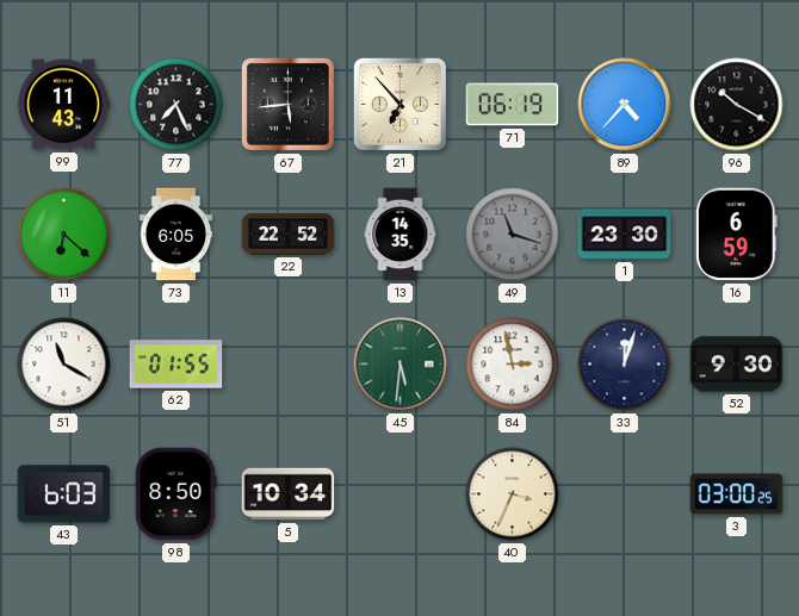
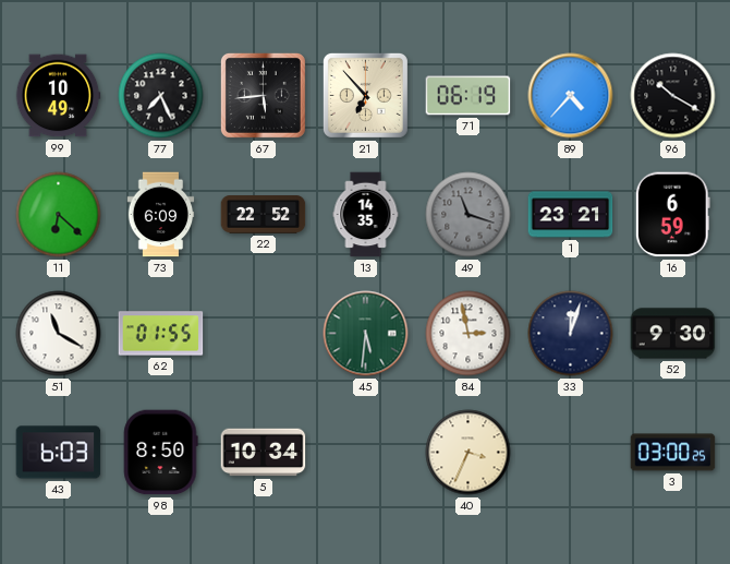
99: 11:43 -> 10:49
73: 6:05 -> 6:09
1: 23:30 -> 23:21
